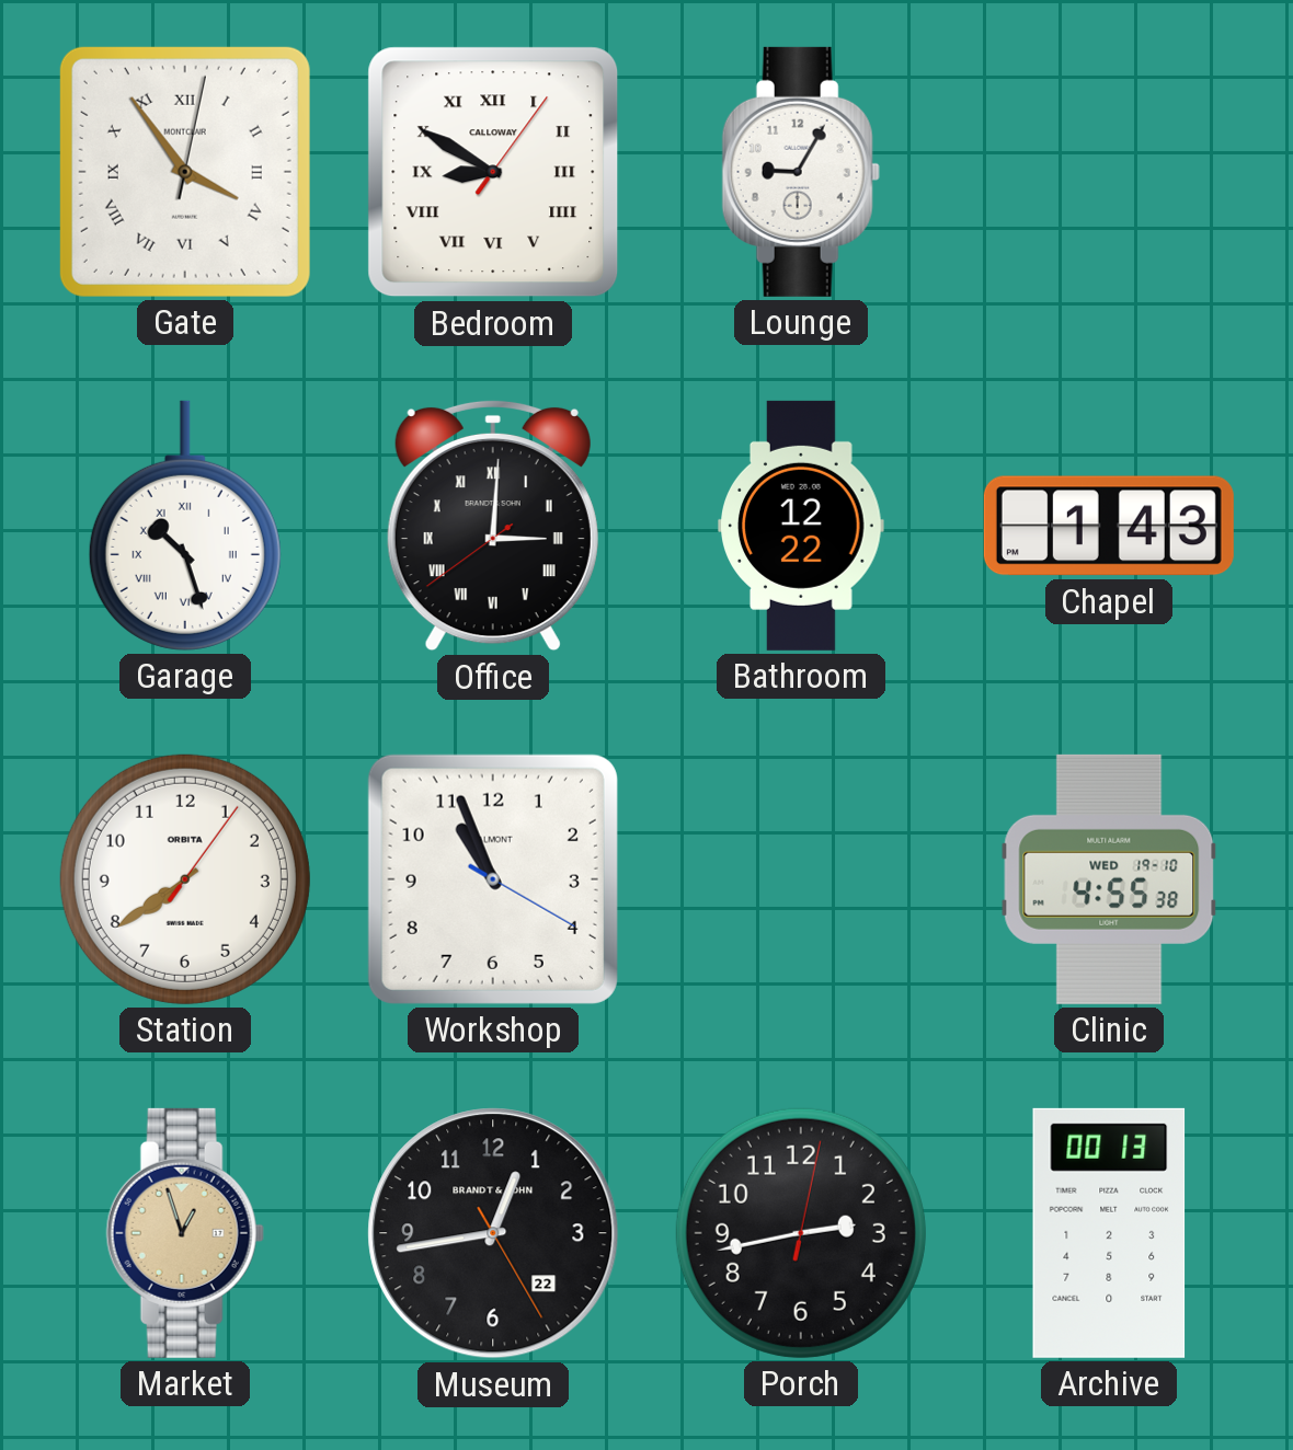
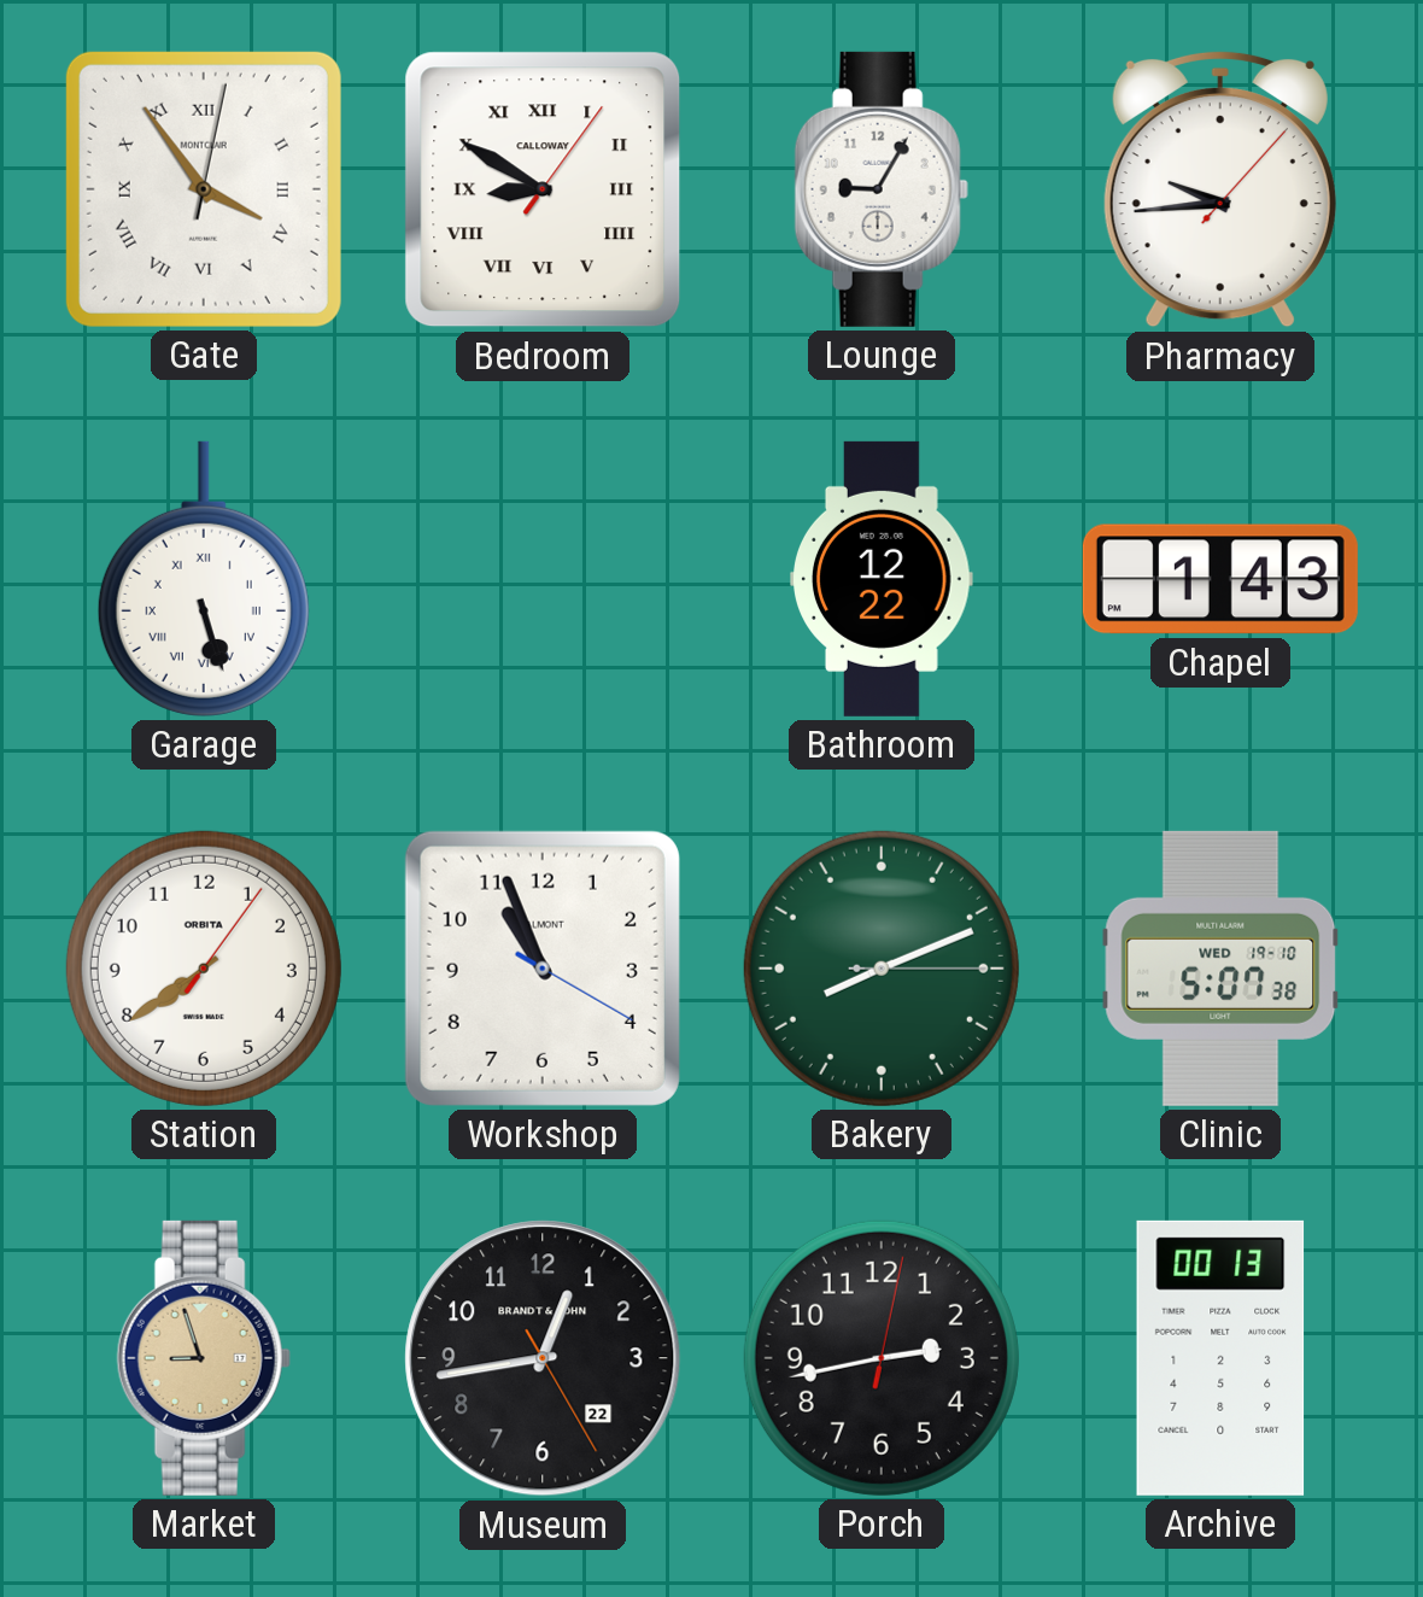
Pharmacy: none -> 9:44
Garage: 10:27 -> 5:27
Office: 3:00 -> none
Bakery: none -> 8:11
Clinic: 4:55 -> 5:07
Market: 12:57 -> 8:57
